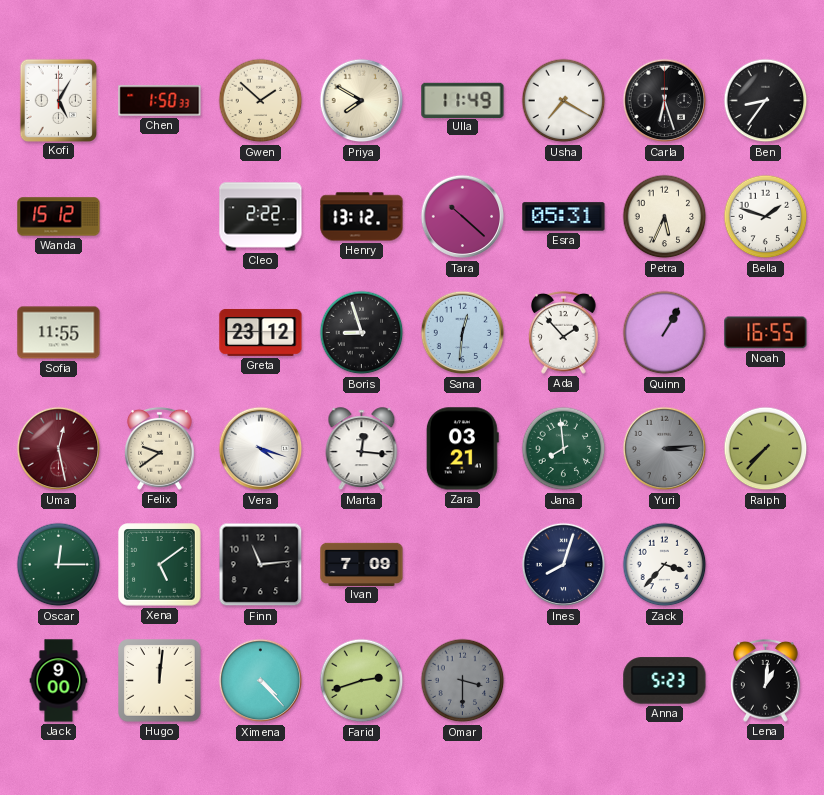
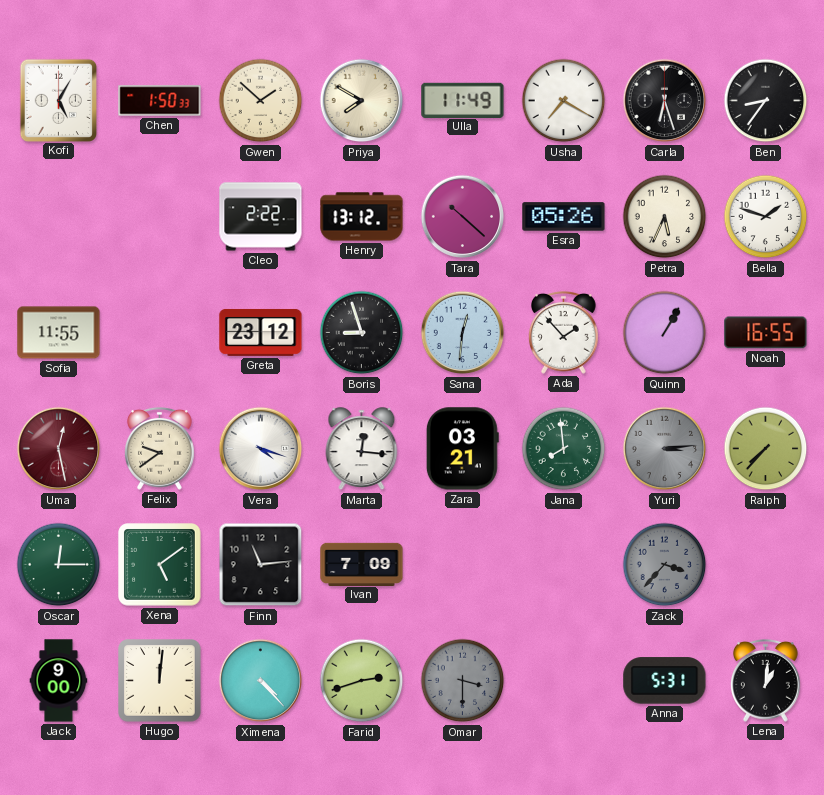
Wanda: 15:12 -> none
Esra: 05:31 -> 05:26
Ines: 8:03 -> none
Zack dial: white -> grey
Anna: 5:23 -> 5:31
